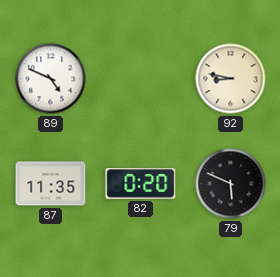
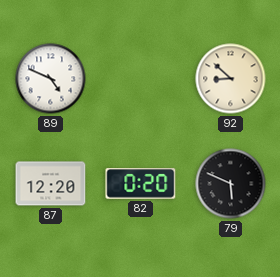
92: 8:47 -> 8:52
87: 11:35 -> 12:20
